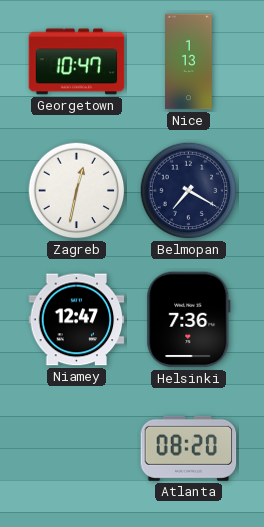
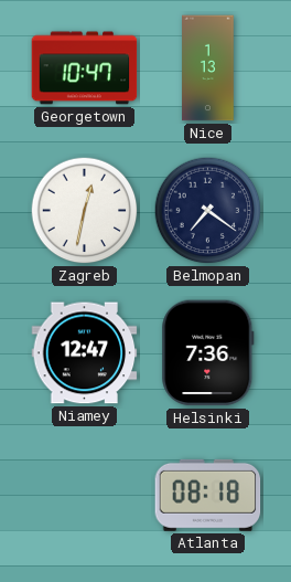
Belmopan: 7:20 -> 7:21
Atlanta: 08:20 -> 08:18
